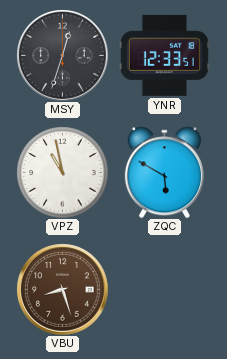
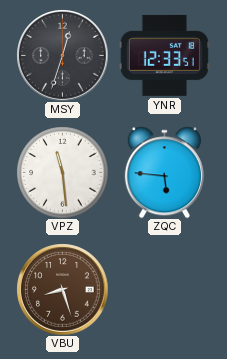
VPZ: 10:58 -> 11:29
ZQC: 5:50 -> 5:46
